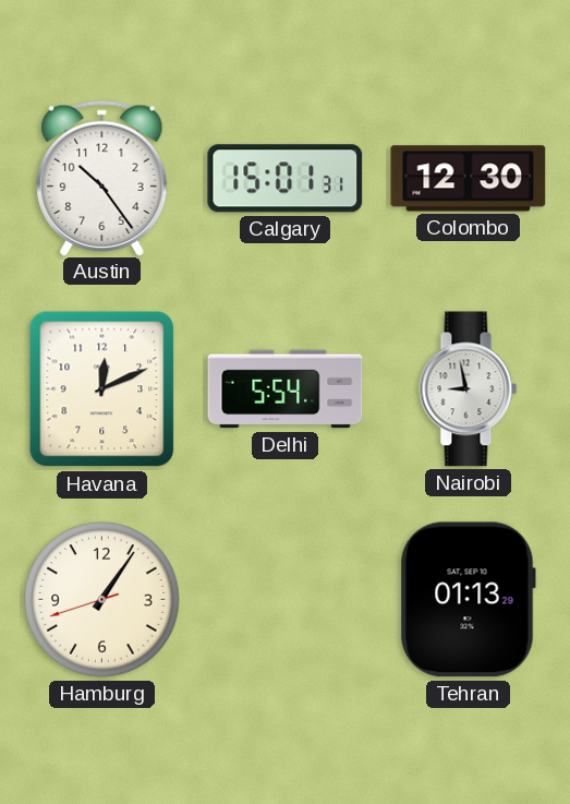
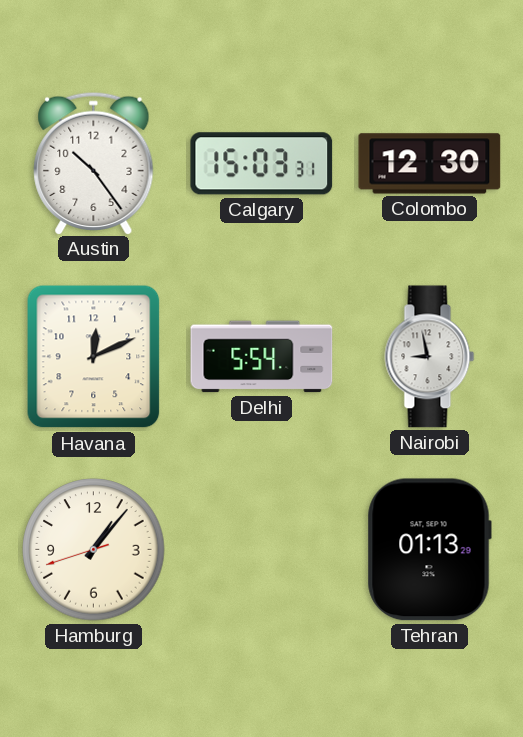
Calgary: 15:01 -> 15:03
Hamburg: 1:05 -> 1:06
